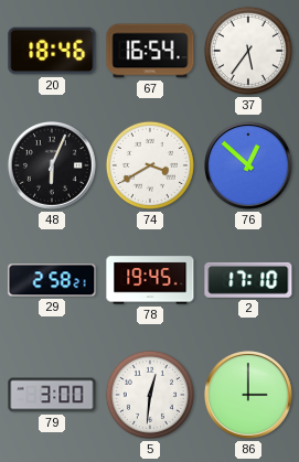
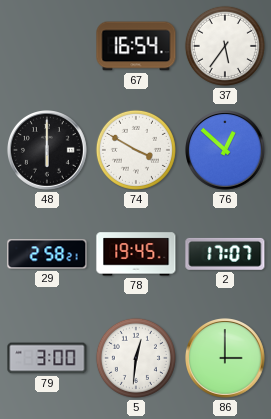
20: 18:46 -> none
48: 6:04 -> 6:00
74: 3:40 -> 3:50
2: 17:10 -> 17:07
